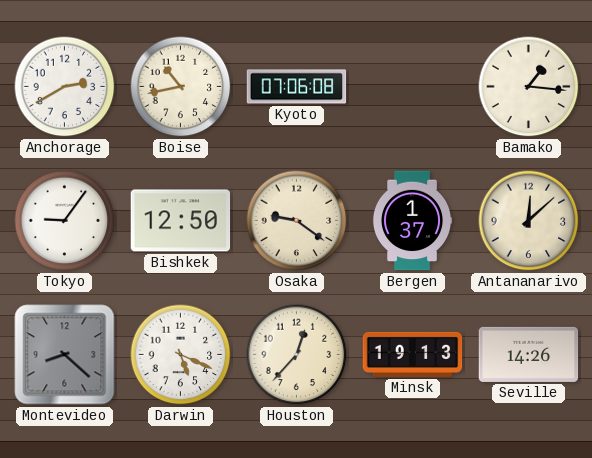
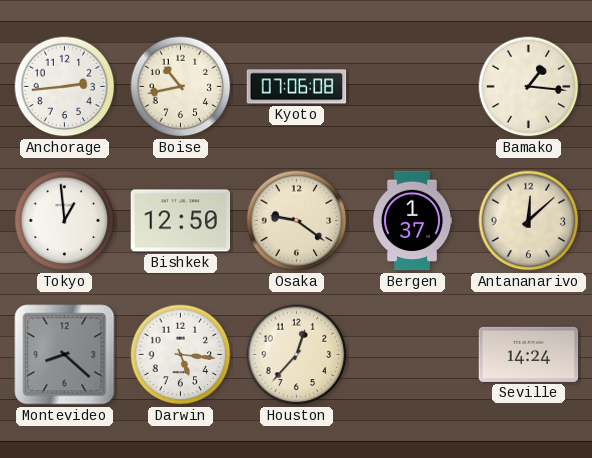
Anchorage: 2:40 -> 2:44
Tokyo: 9:06 -> 12:59
Darwin: 5:19 -> 5:16
Minsk: 19:13 -> none
Seville: 14:26 -> 14:24
